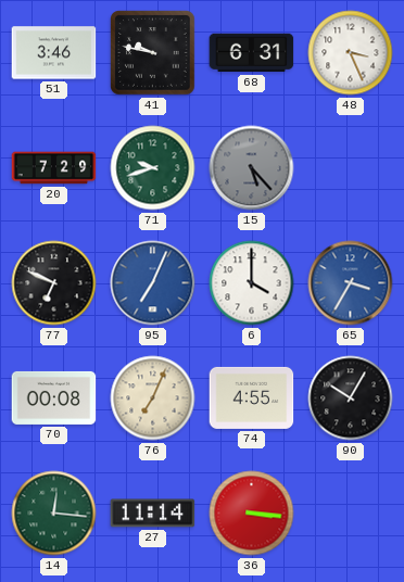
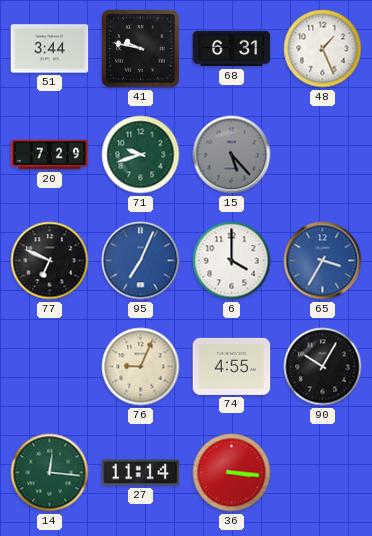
51: 3:46 -> 3:44
48: 3:26 -> 1:26
70: 00:08 -> none
76: 7:04 -> 9:04
